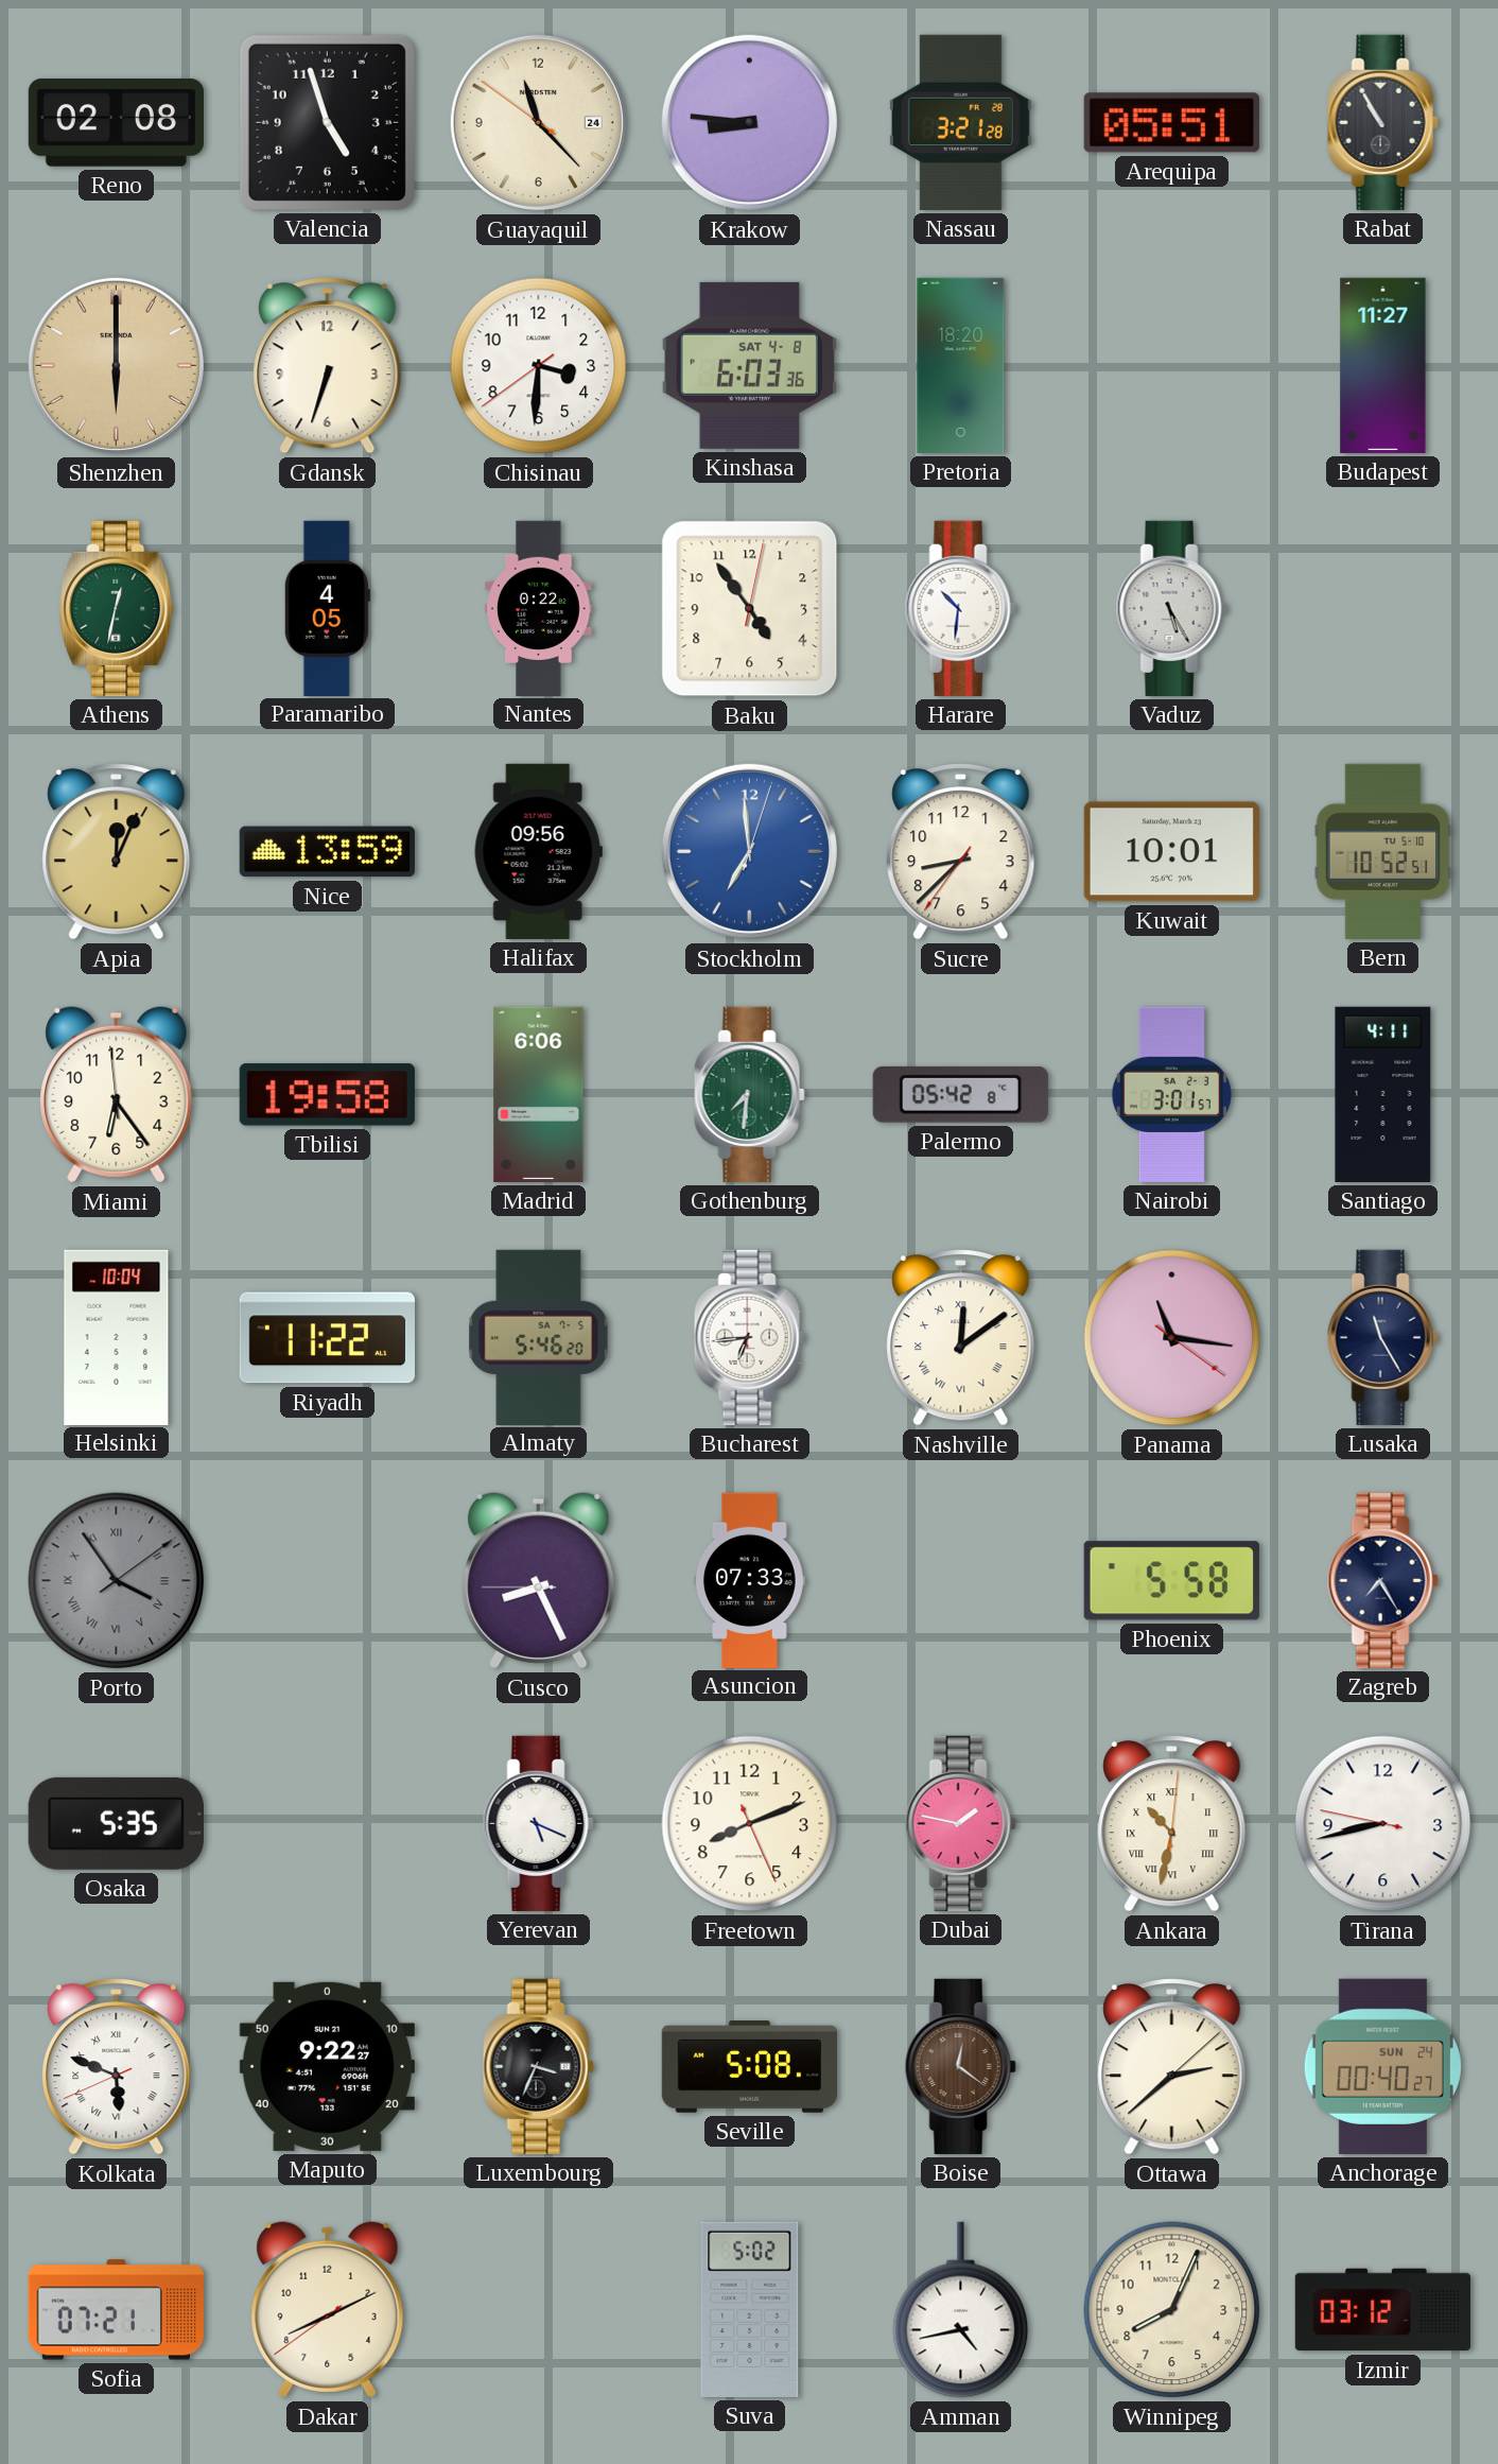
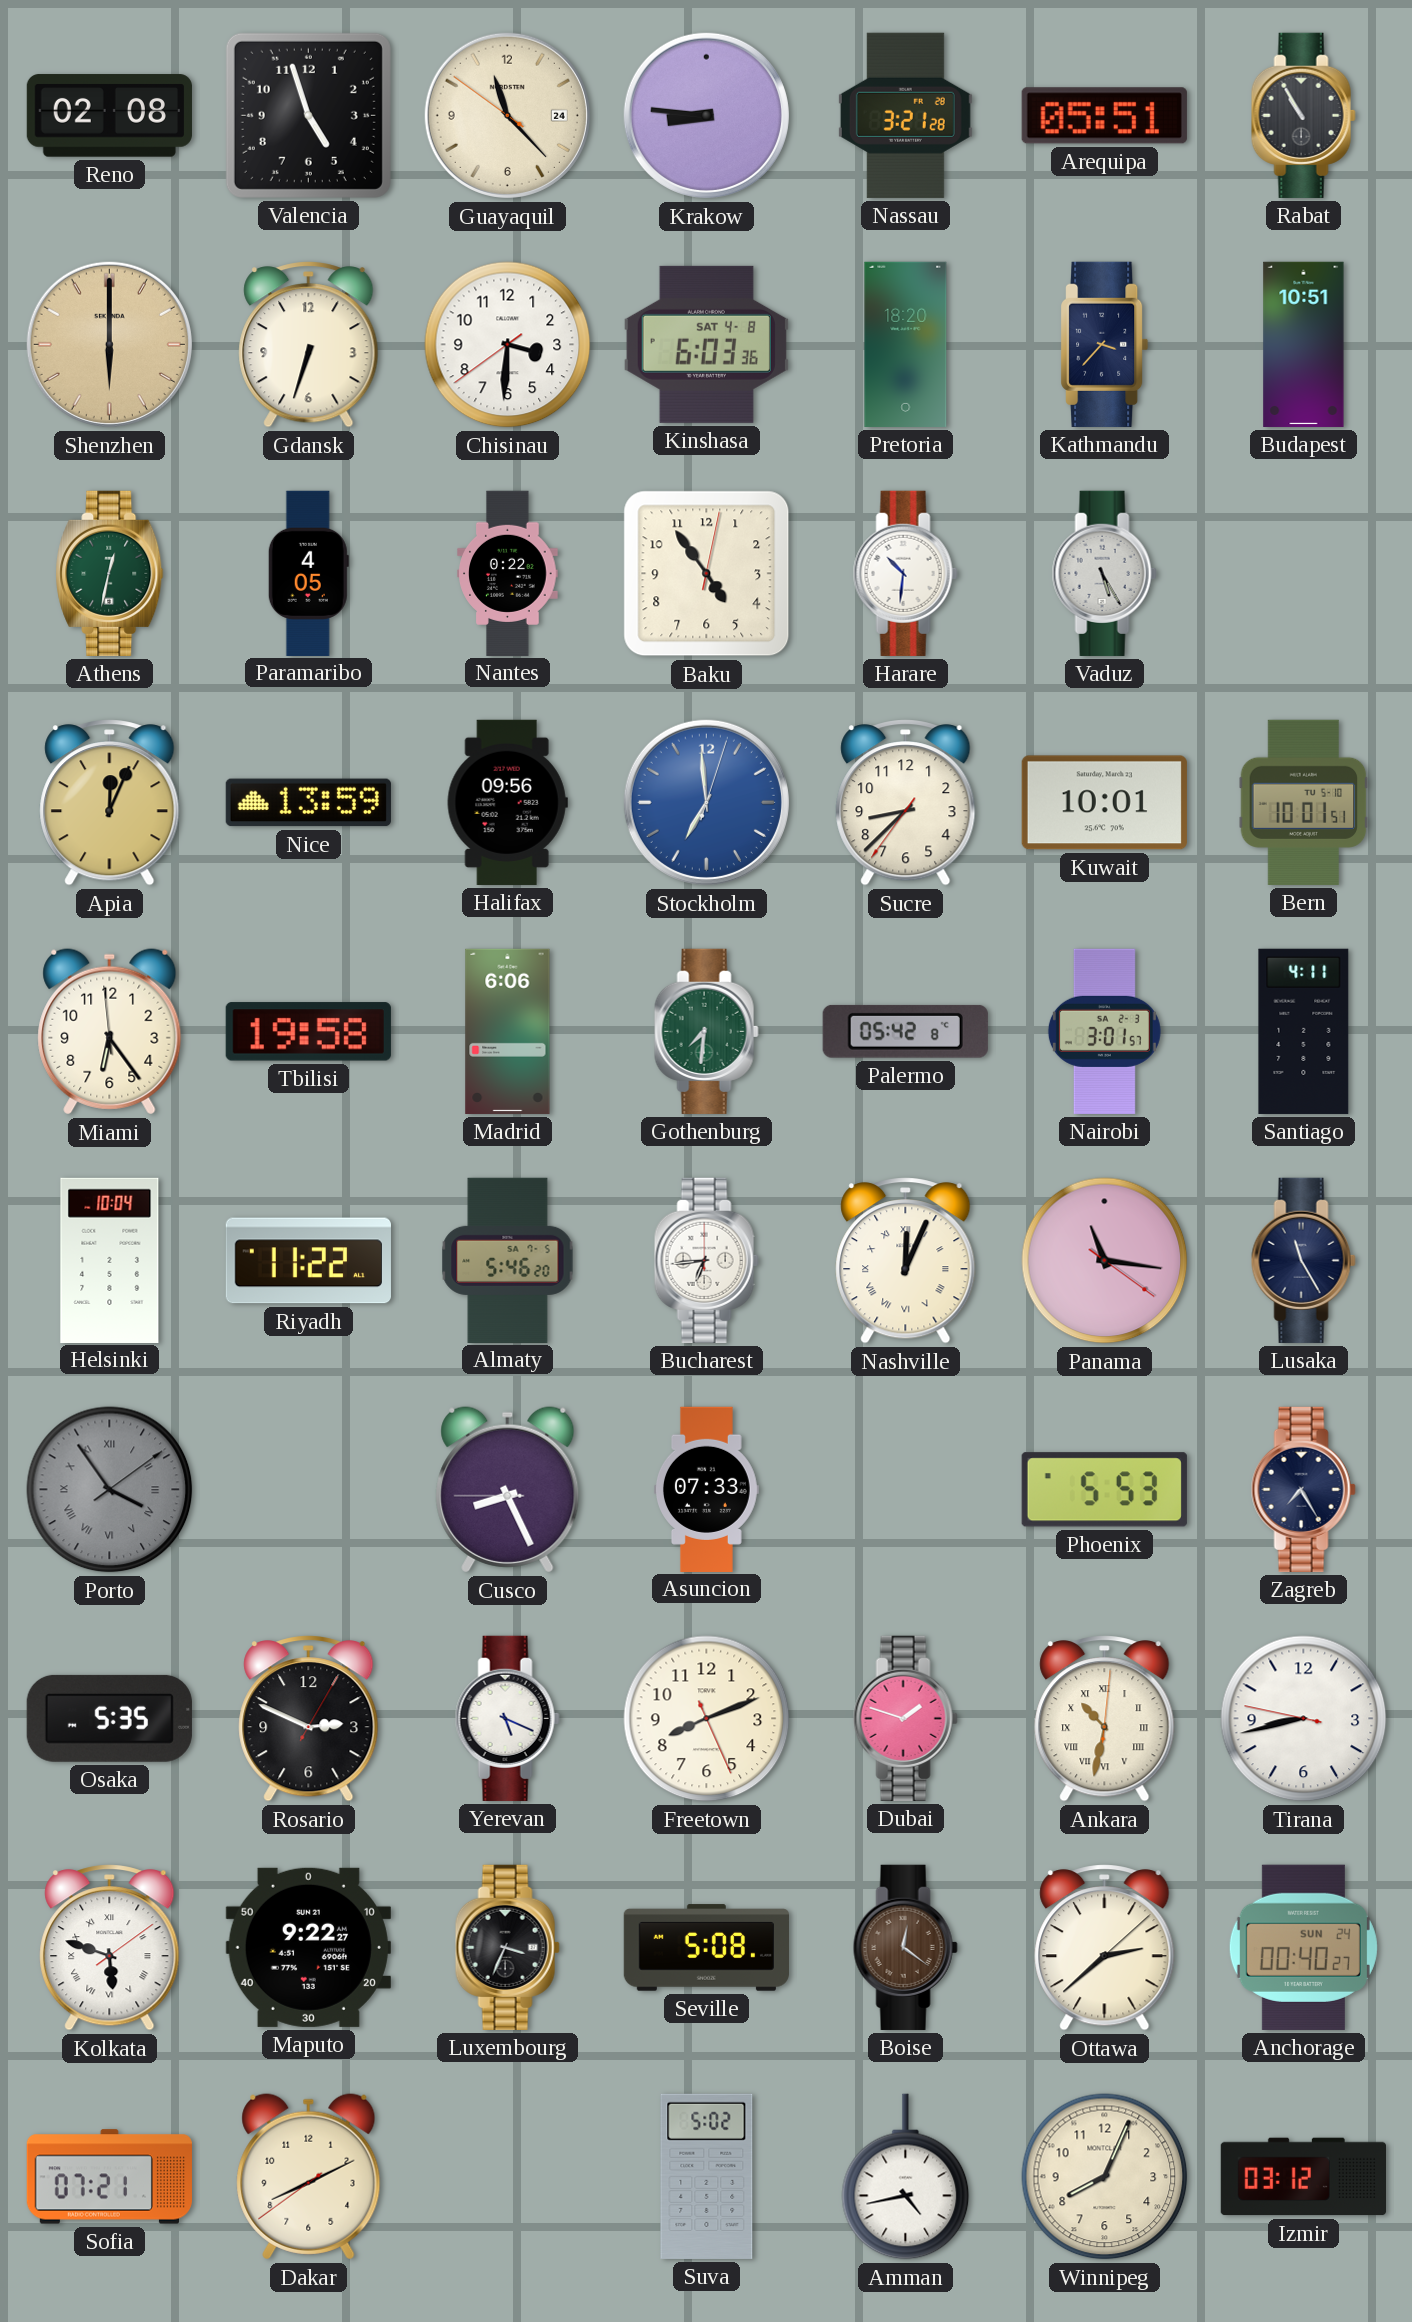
Kathmandu: none -> 3:37
Budapest: 11:27 -> 10:51
Bern: 10:52 -> 10:01
Nashville: 12:09 -> 12:04
Phoenix: 5:58 -> 5:53
Rosario: none -> 2:49
Dubai: 1:47 -> 1:48
Kolkata: 5:48:41 -> 5:48:09
